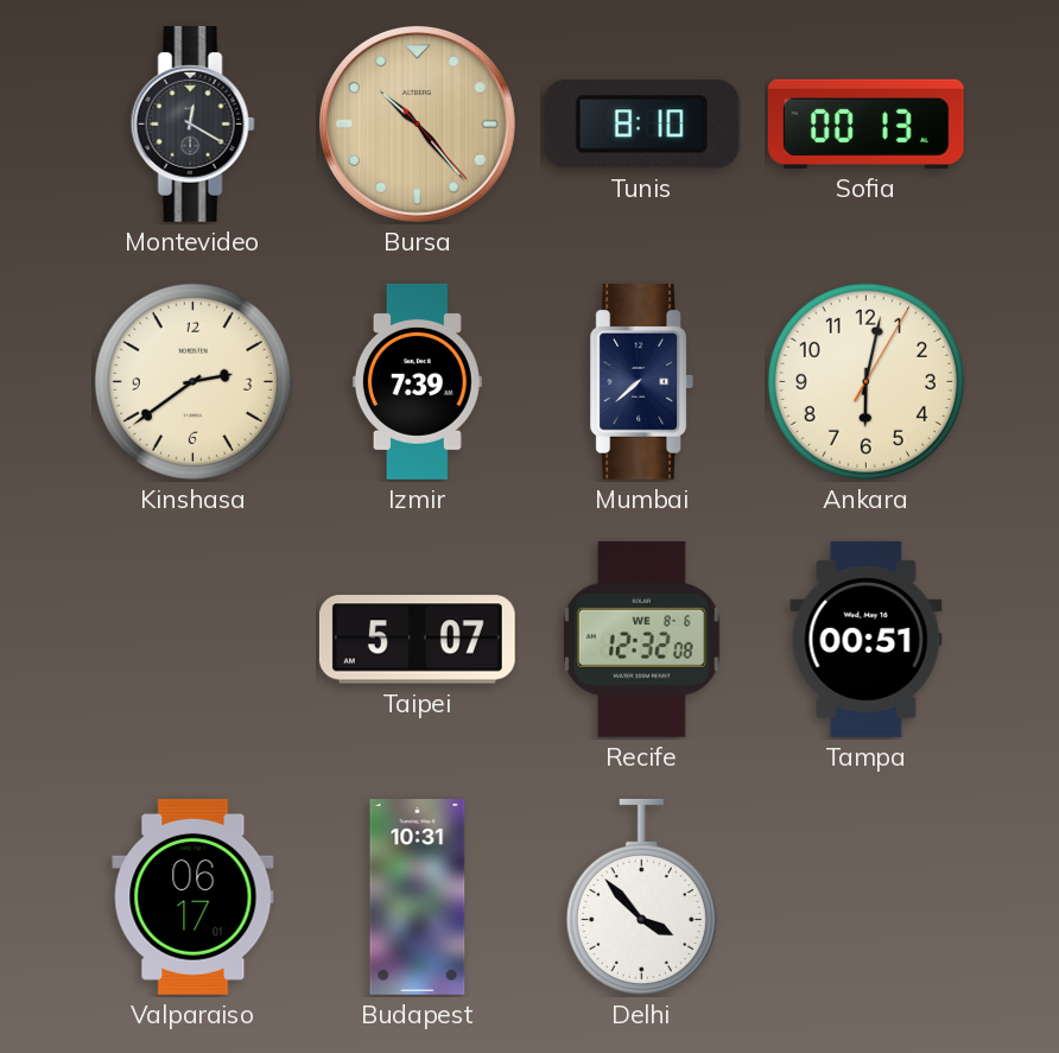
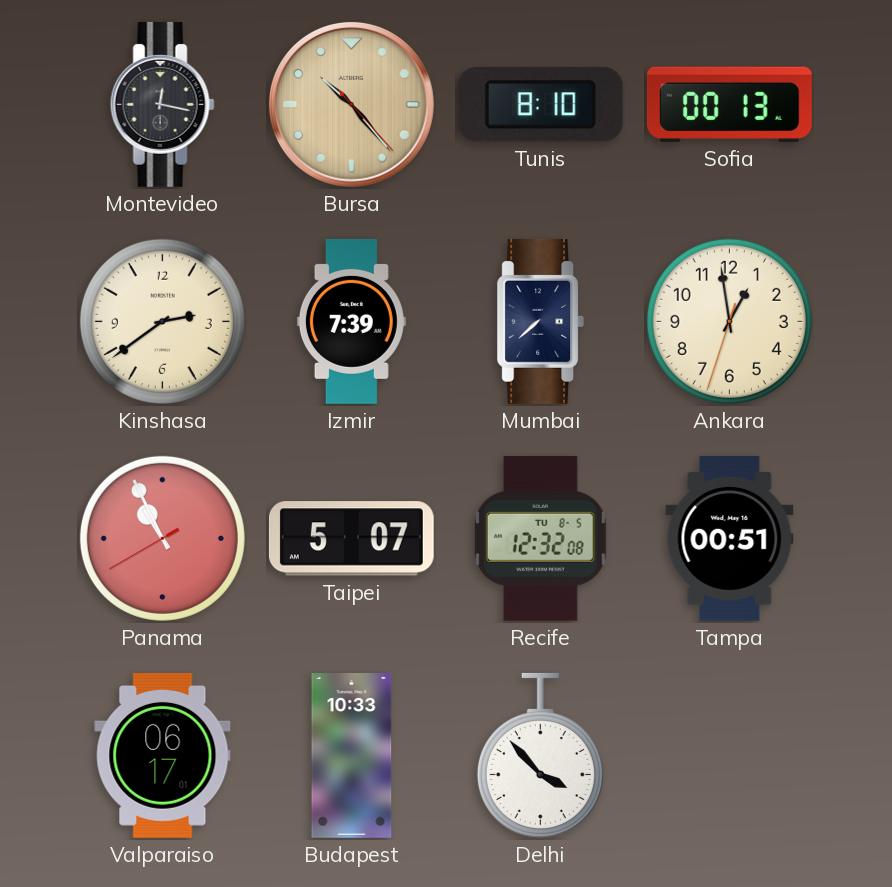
Montevideo: 12:20 -> 12:17
Ankara: 6:02 -> 12:58
Panama: none -> 10:55
Recife date: WE 8-6 -> TU 8-5
Budapest: 10:31 -> 10:33
